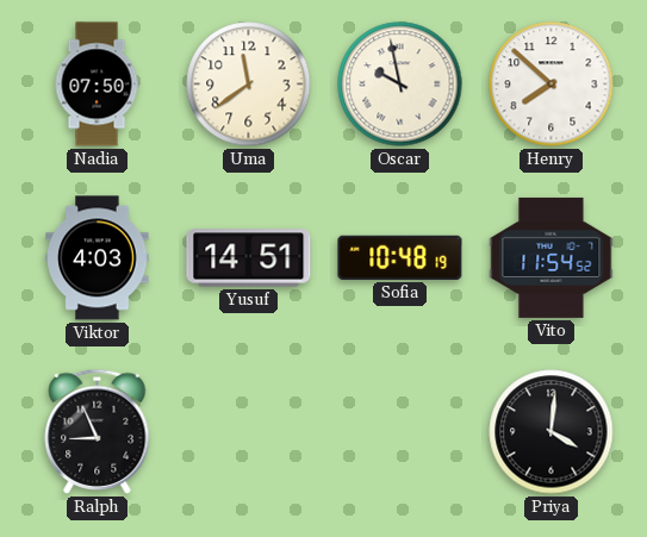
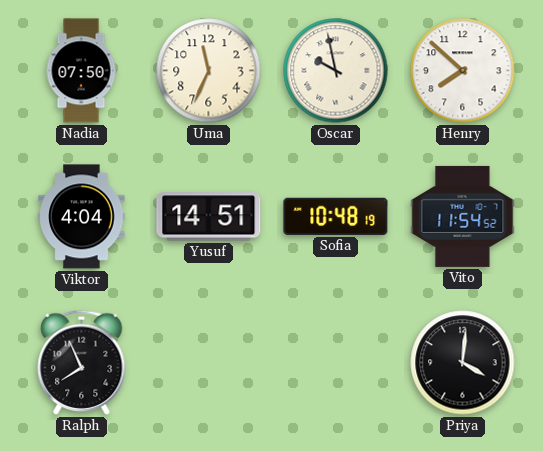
Uma: 11:39 -> 11:34
Viktor: 4:03 -> 4:04
Ralph: 8:56 -> 7:56
